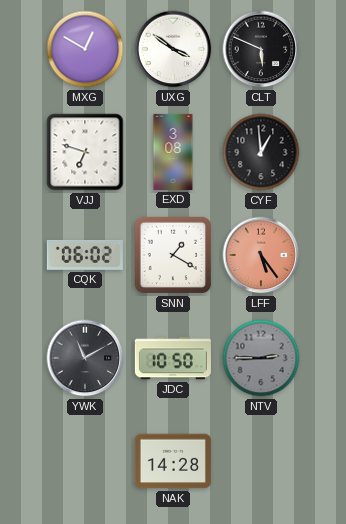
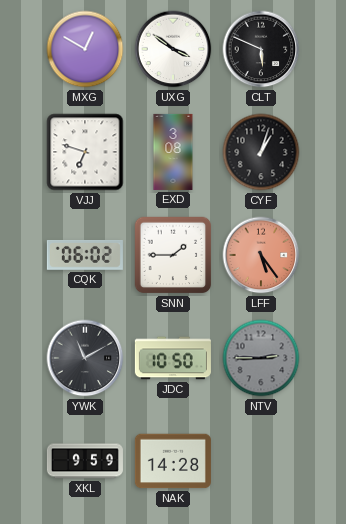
CYF: 12:59 -> 1:03
SNN: 1:20 -> 1:45
XKL: none -> 9:59
